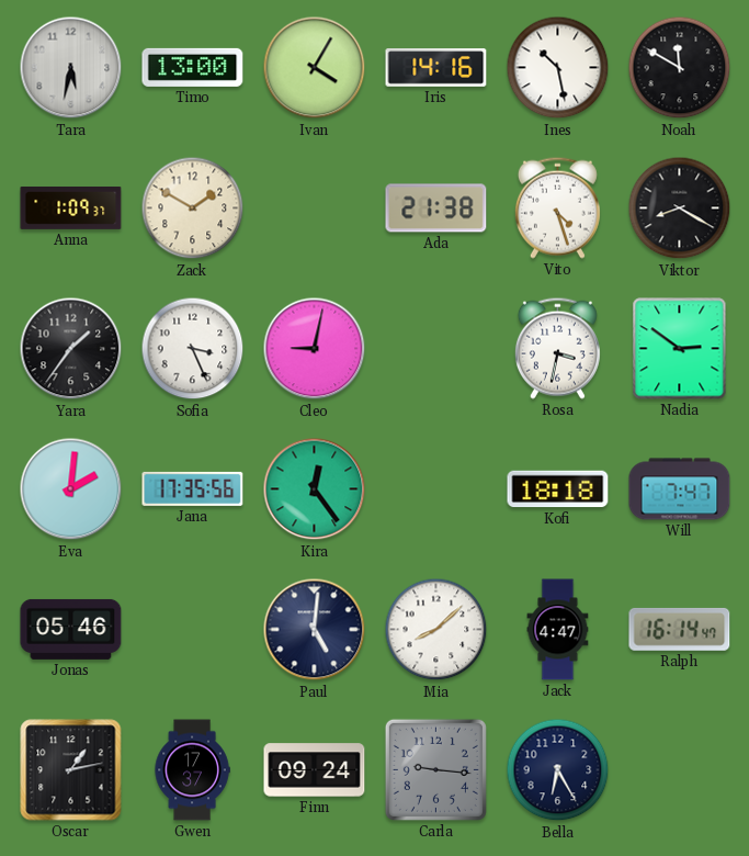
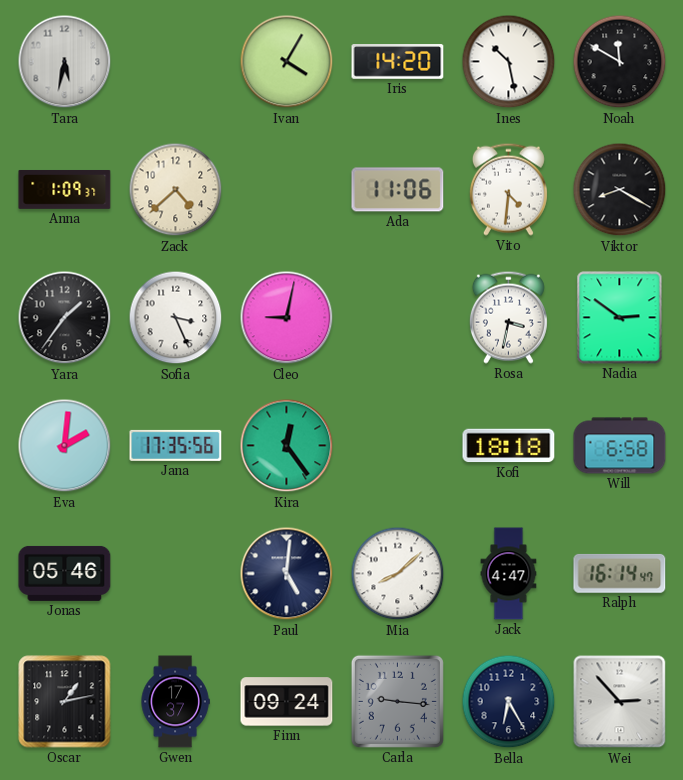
Timo: 13:00 -> none
Iris: 14:16 -> 14:20
Zack: 1:50 -> 4:38
Ada: 21:38 -> 11:06
Vito: 4:27 -> 4:31
Will: 7:47 -> 6:58
Wei: none -> 2:53
